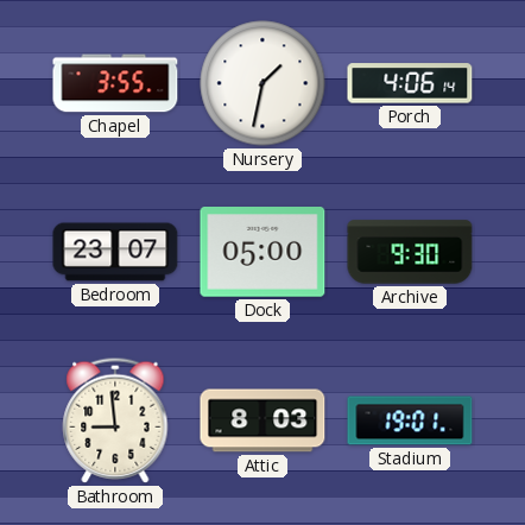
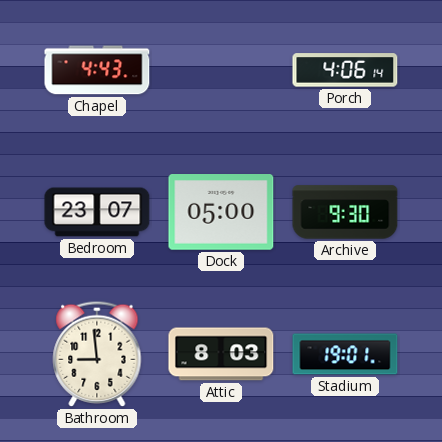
Chapel: 3:55 -> 4:43
Nursery: 1:32 -> none
